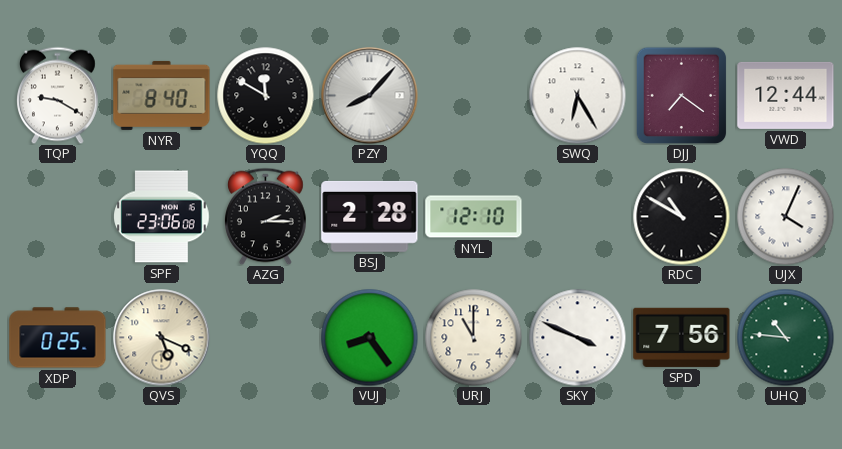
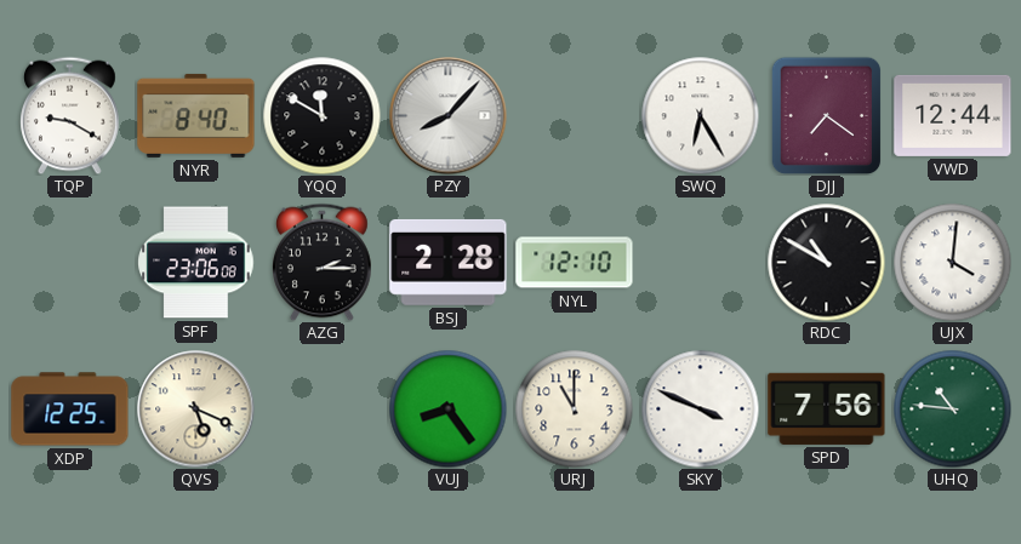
UJX: 4:04 -> 4:01
XDP: 0:25 -> 12:25
